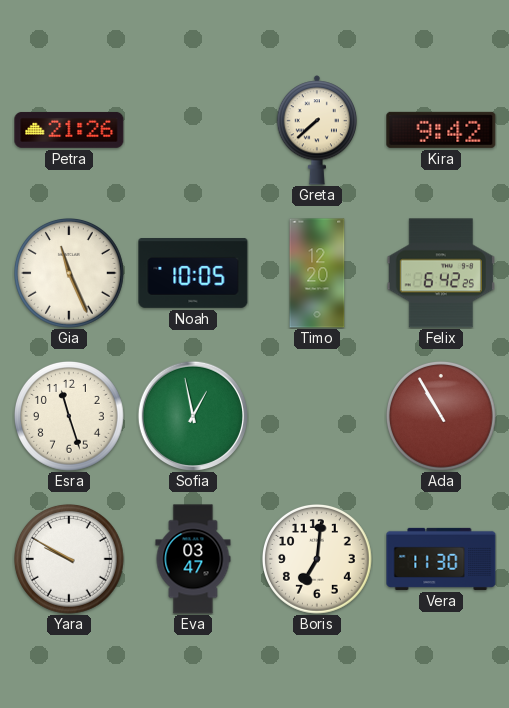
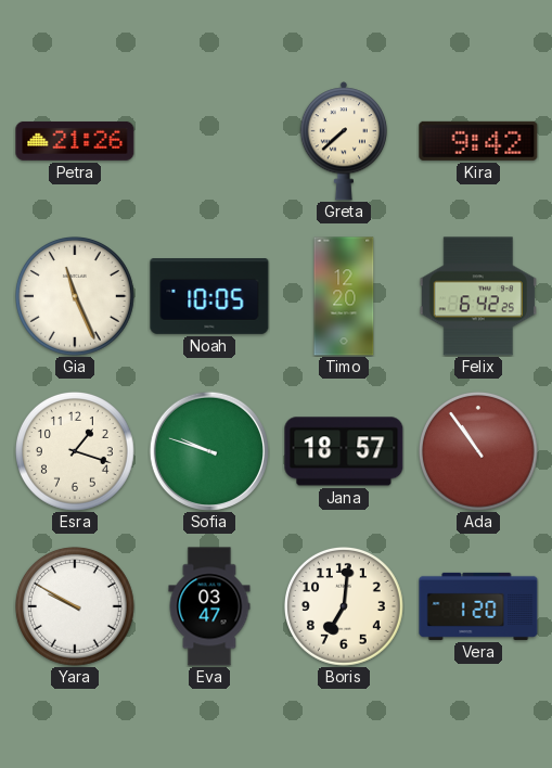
Esra: 11:27 -> 1:18
Sofia: 12:58 -> 9:48
Jana: none -> 18:57
Ada: 10:55 -> 10:54
Vera: 11:30 -> 1:20
